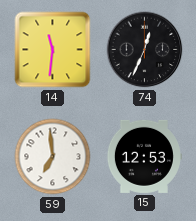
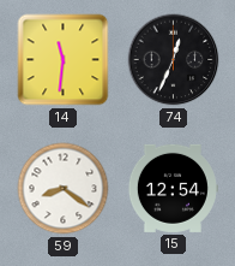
59: 6:59 -> 8:21
15: 12:53 -> 12:54
